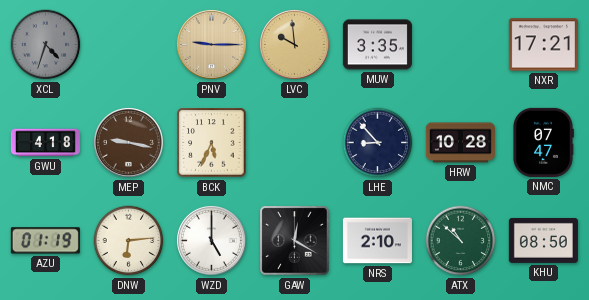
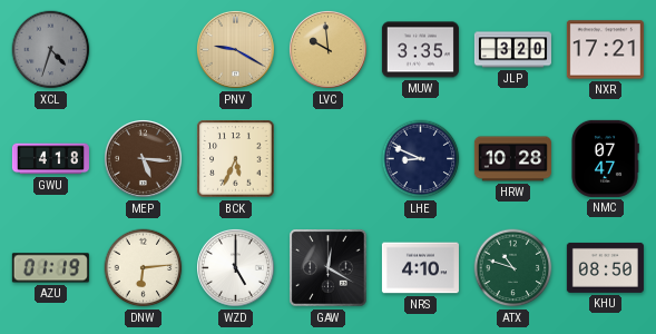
PNV: 9:15 -> 9:20
JLP: none -> 3:20
MEP: 9:17 -> 5:16
LHE: 8:53 -> 8:49
NRS: 2:10 -> 4:10
ATX: 10:52 -> 10:48
